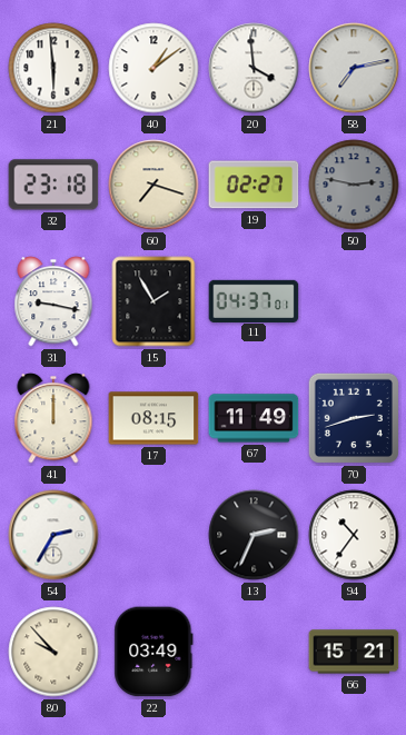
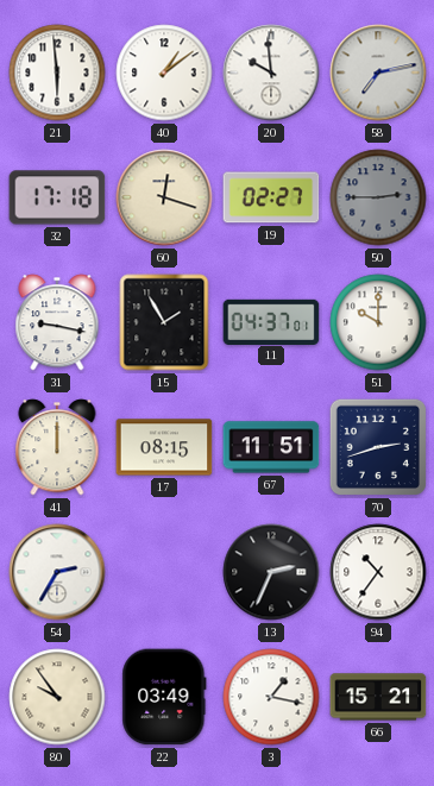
20: 3:59 -> 9:59
32: 23:18 -> 17:18
60: 7:18 -> 12:18
50: 2:47 -> 2:45
51: none -> 10:00
67: 11:49 -> 11:51
80: 9:53 -> 9:54
3: none -> 1:17
